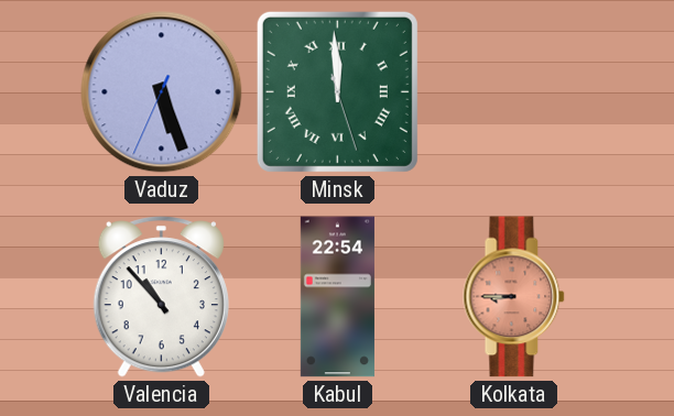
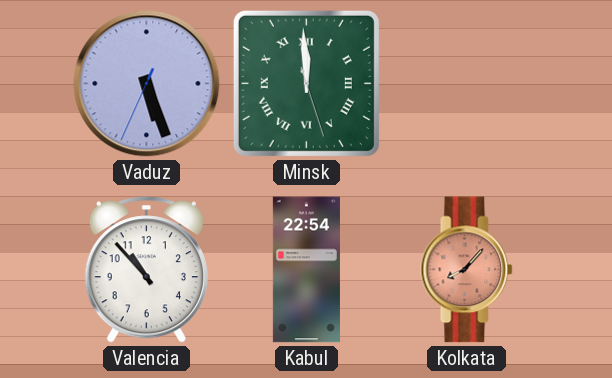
Kolkata: 8:45 -> 8:07
